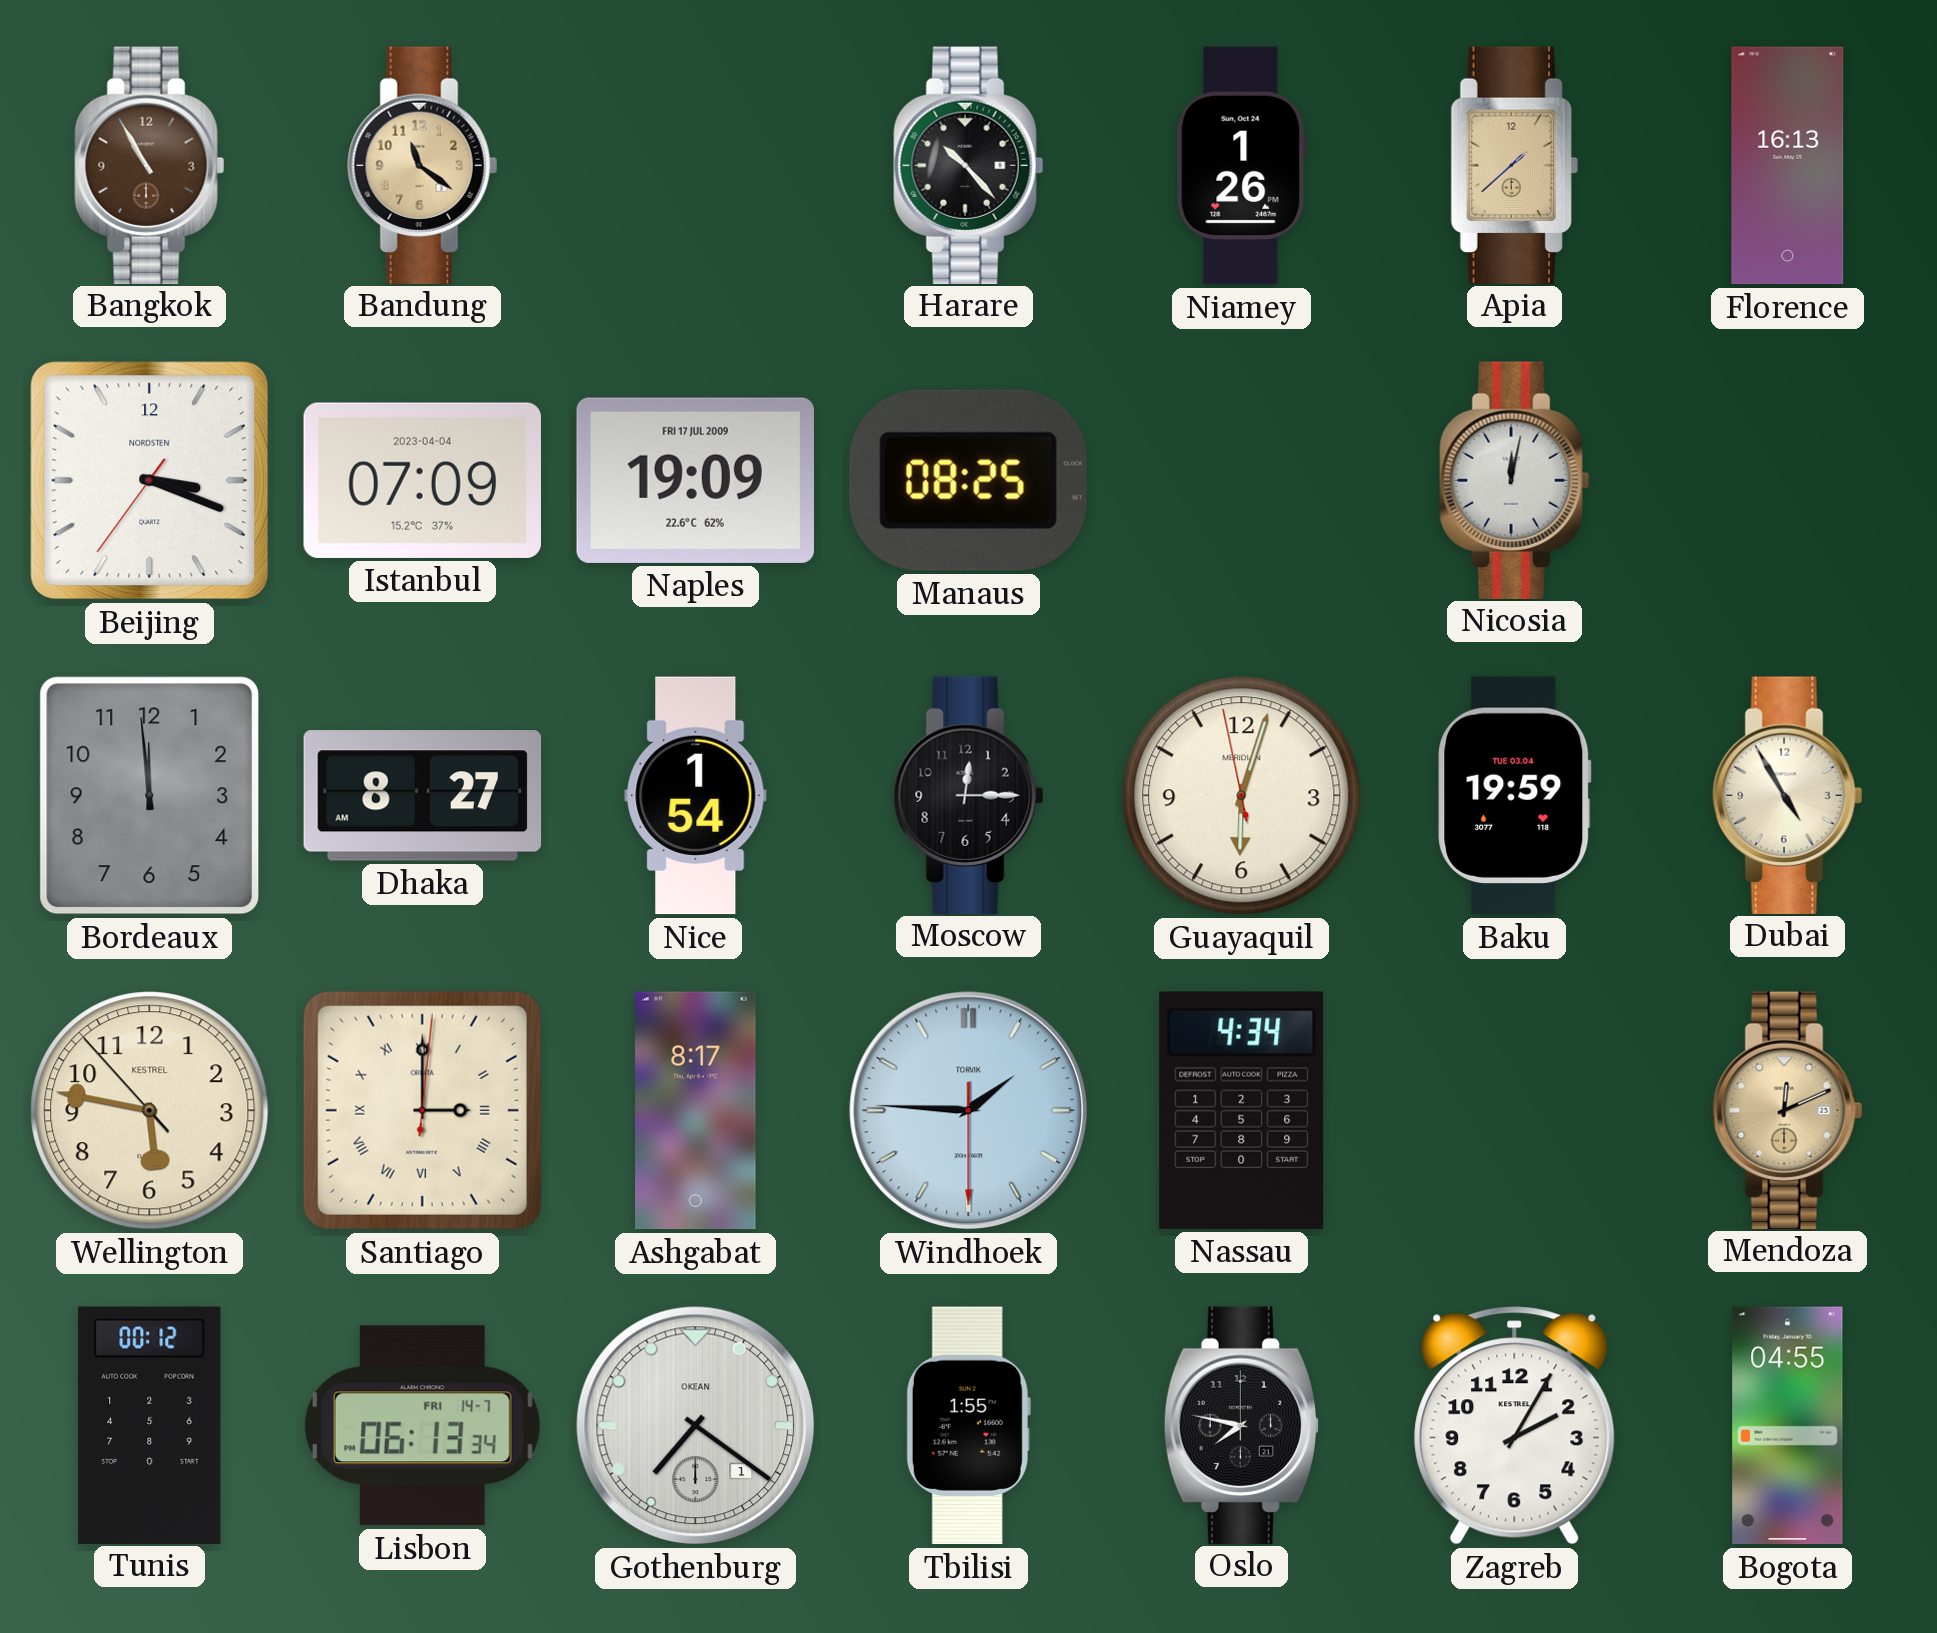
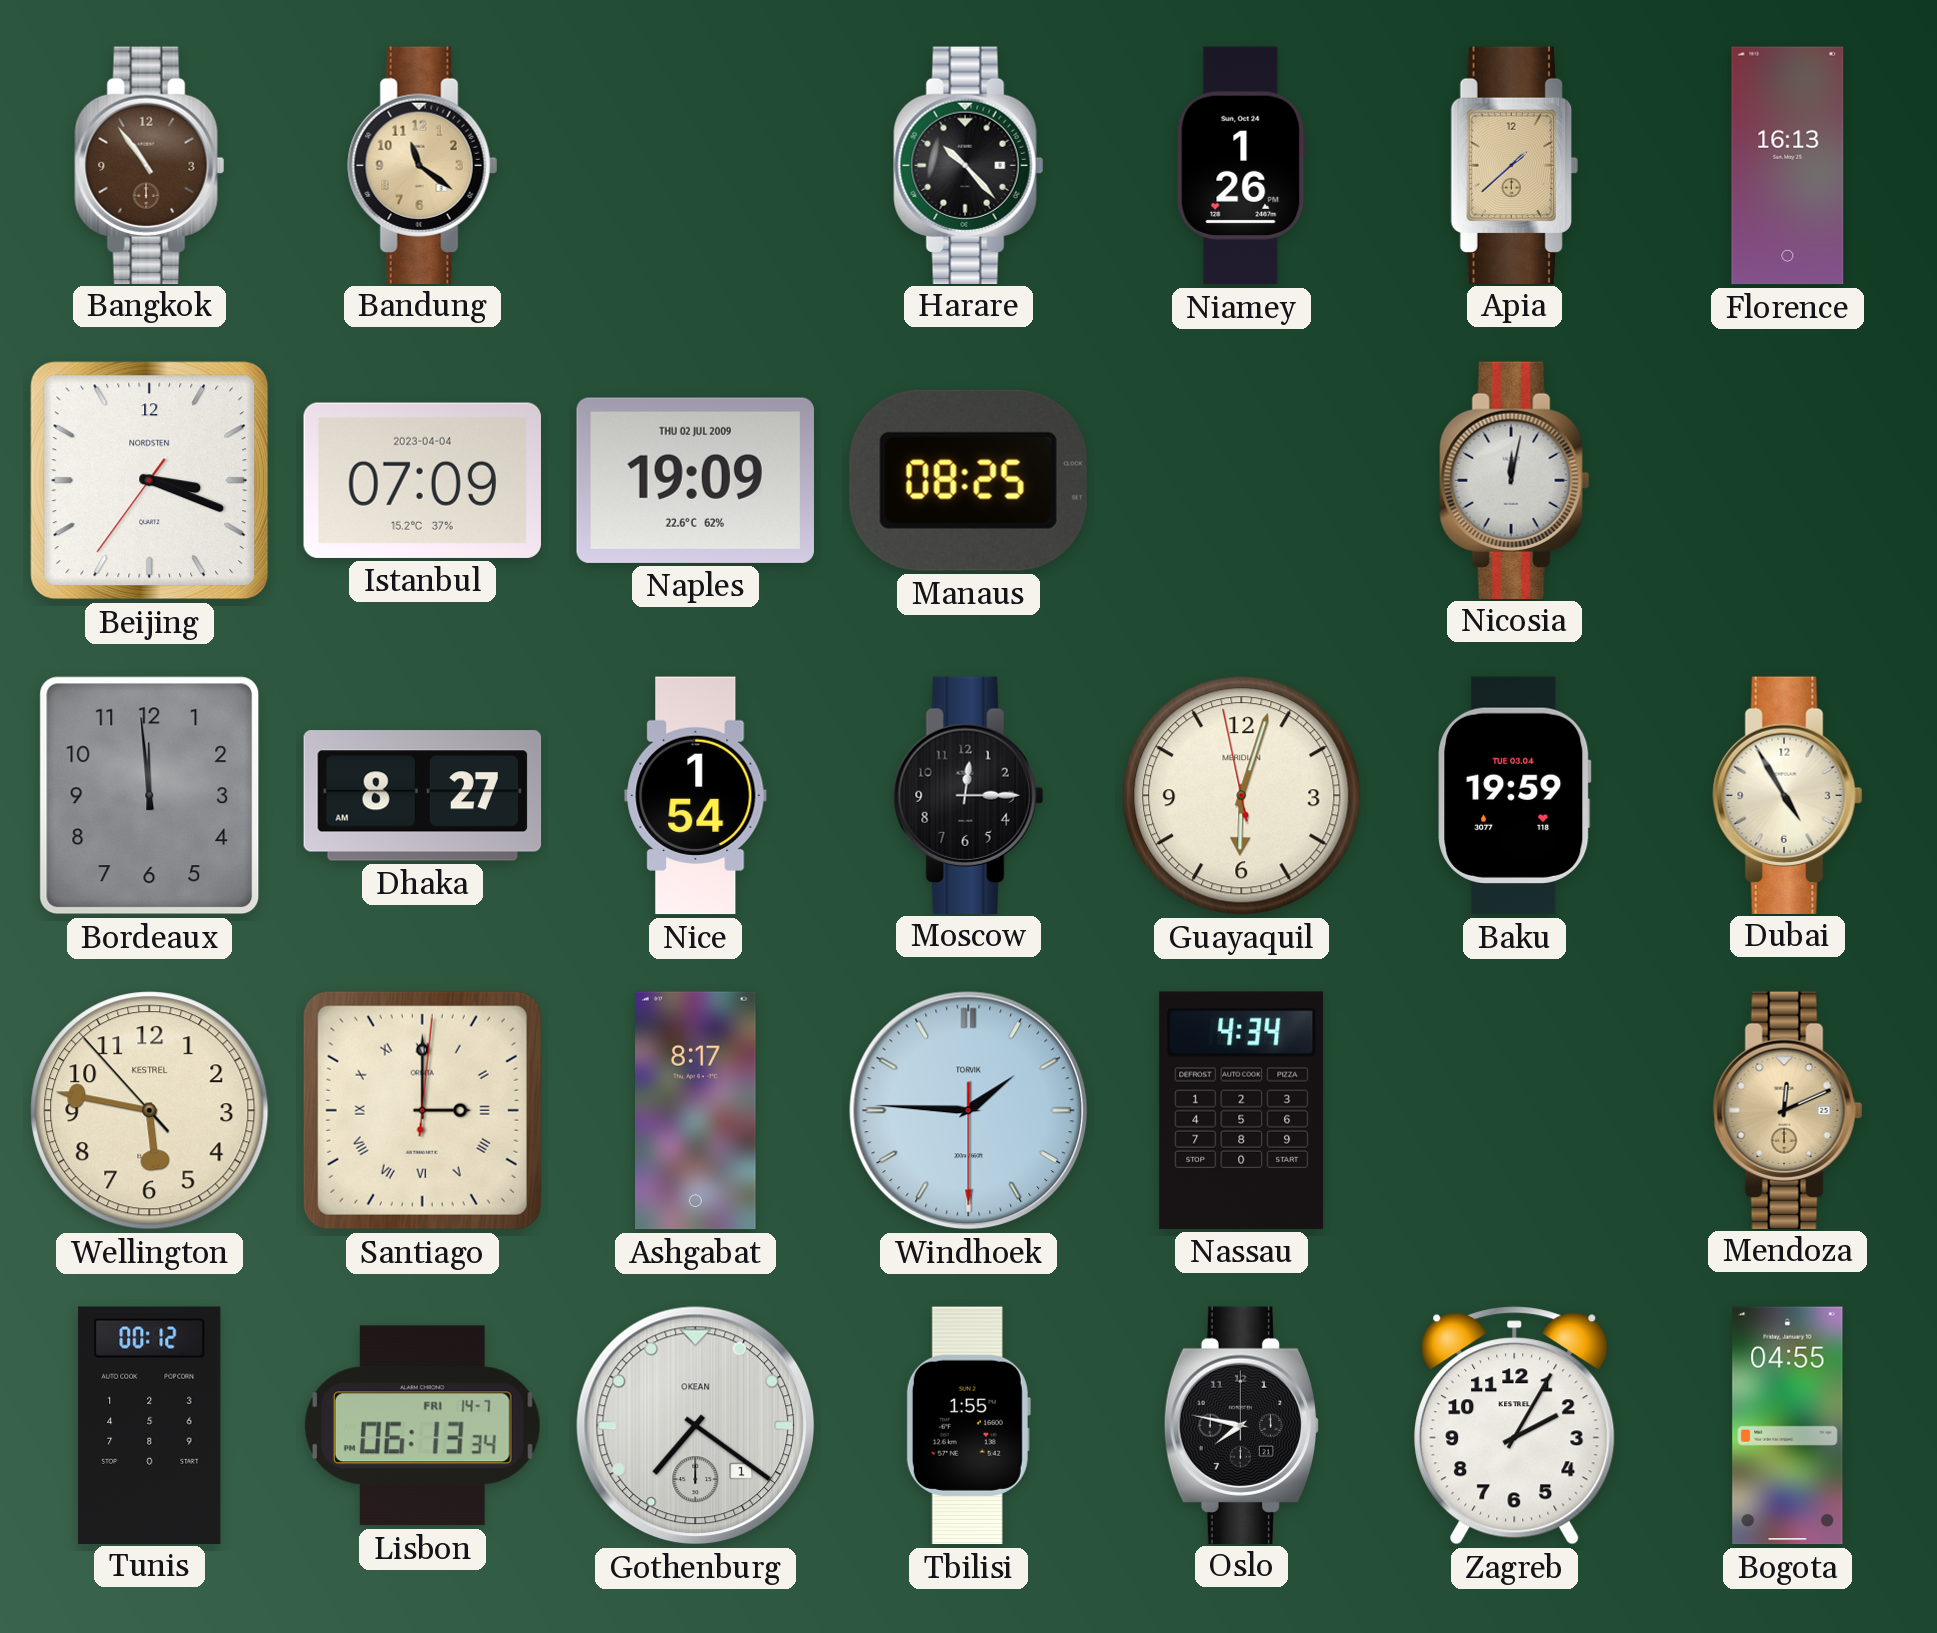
Bangkok: 10:55 -> 10:54
Naples date: FRI 17 JUL 2009 -> THU 02 JUL 2009
